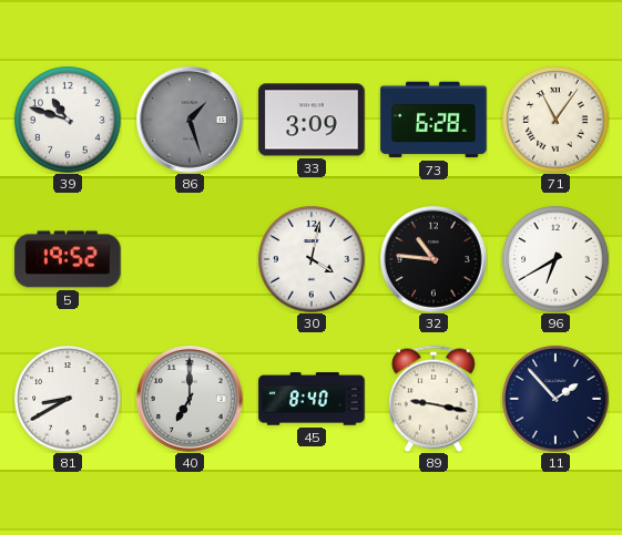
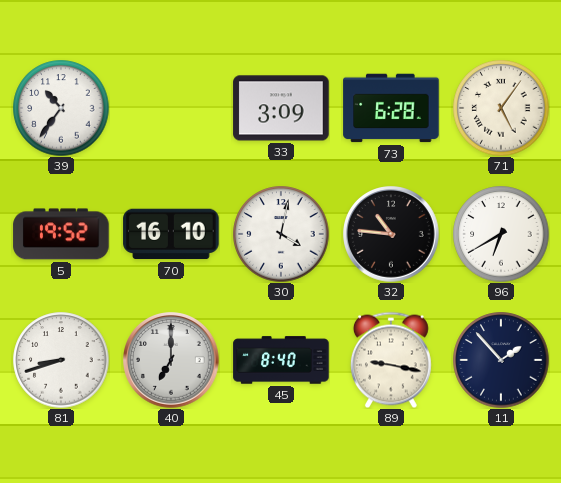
39: 10:48 -> 10:36
86: 1:27 -> none
71: 11:06 -> 5:06
70: none -> 16:10
81: 8:40 -> 8:42
